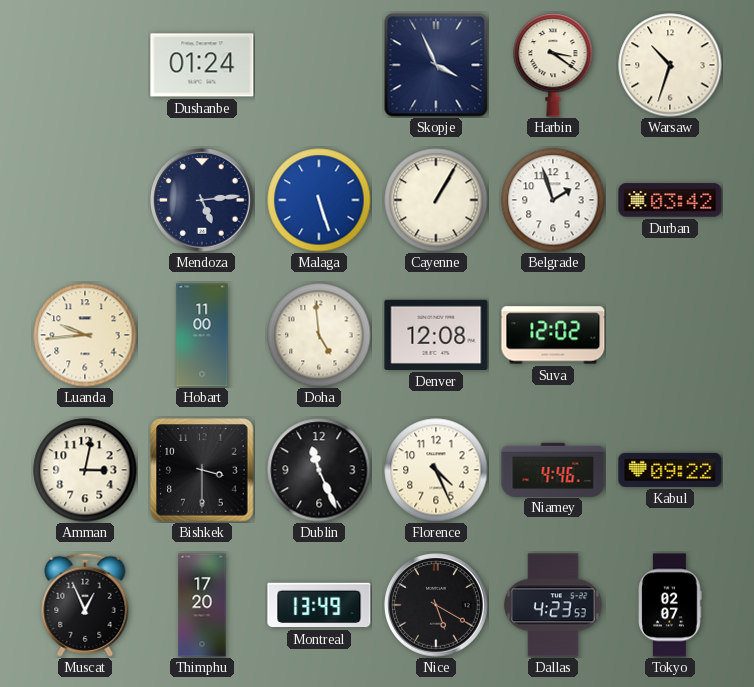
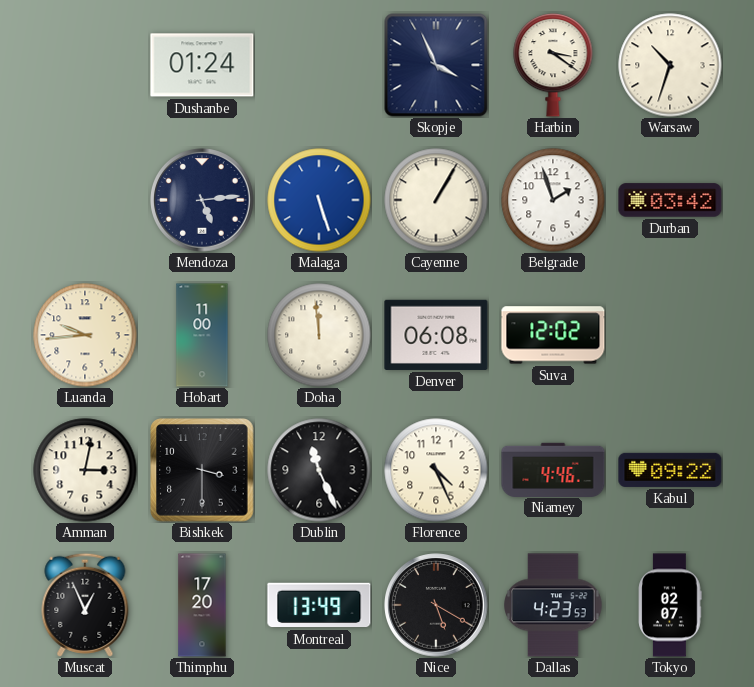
Doha: 4:59 -> 11:59
Denver: 12:08 -> 06:08
